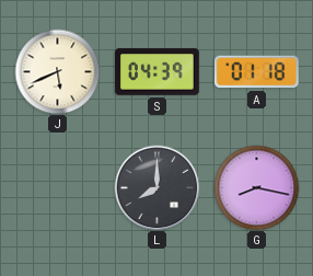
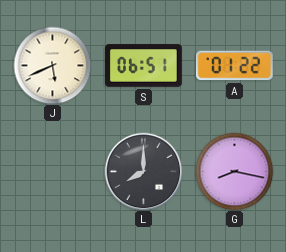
S: 04:39 -> 06:51
A: 01:18 -> 01:22
